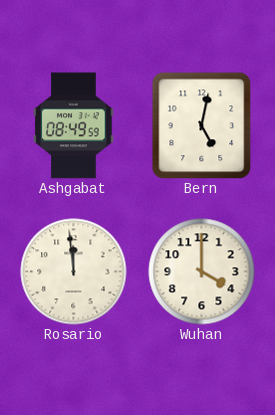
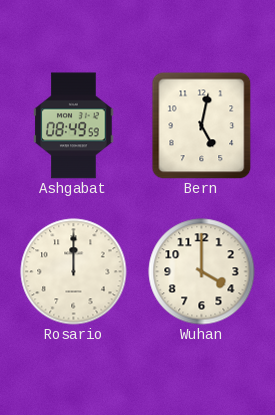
Rosario: 11:59 -> 12:00
